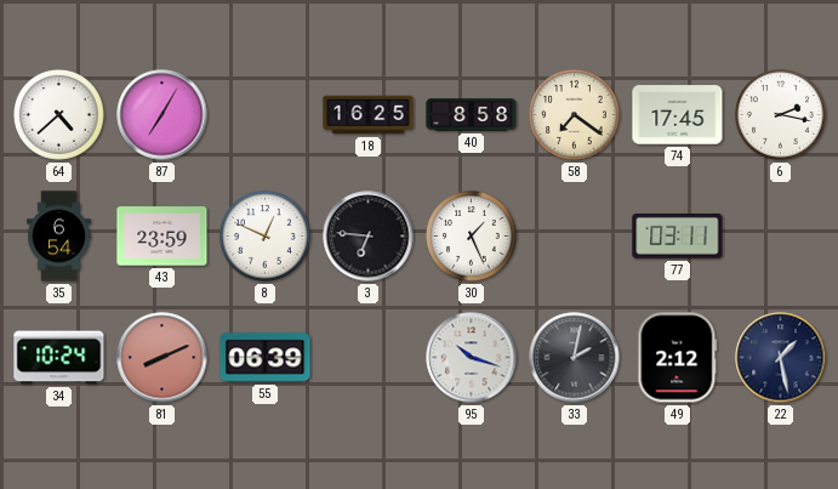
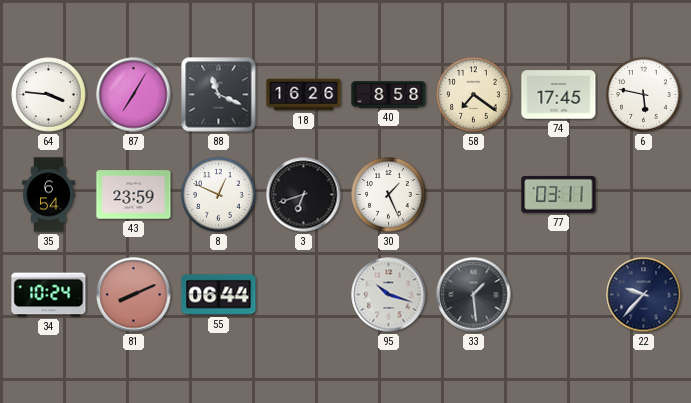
64: 4:38 -> 3:46
88: none -> 11:19
18: 16:25 -> 16:26
6: 2:17 -> 5:47
3: 6:46 -> 6:42
55: 06:39 -> 06:44
33: 2:02 -> 1:29
49: 2:12 -> none
22: 1:28 -> 9:37
